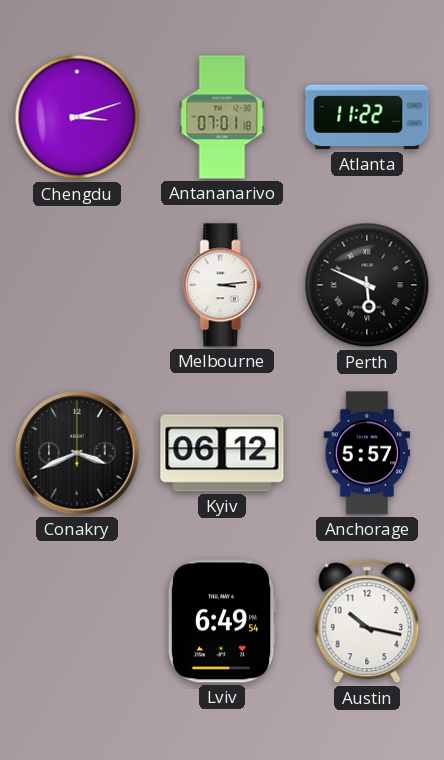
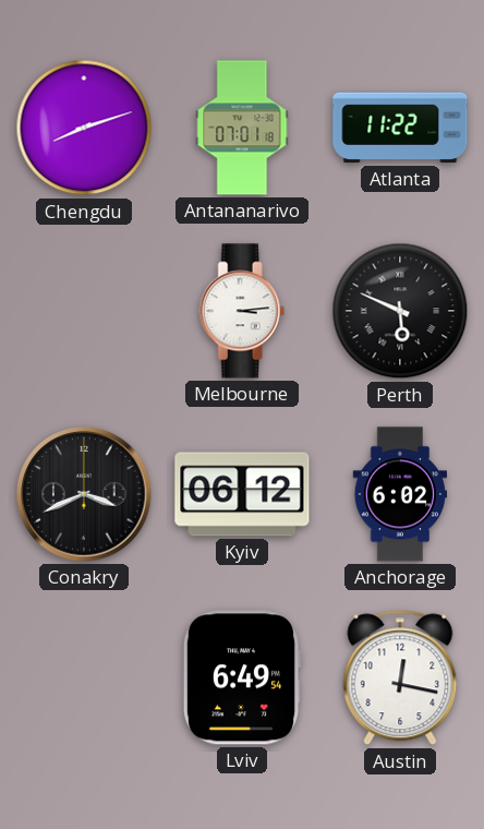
Chengdu: 3:12 -> 8:12
Anchorage: 5:57 -> 6:02
Austin: 10:17 -> 12:17
